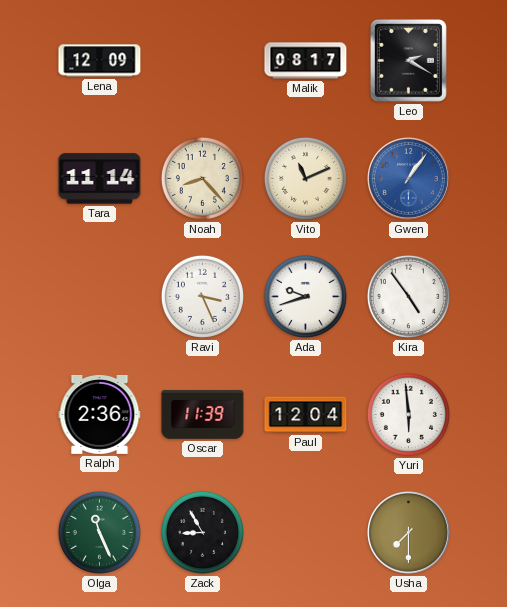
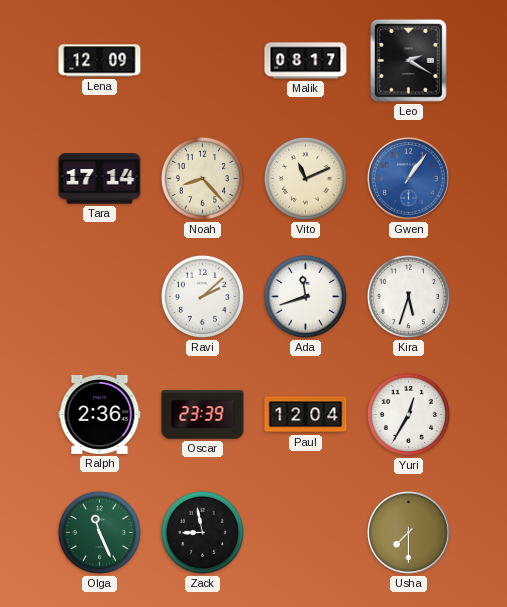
Tara: 11:14 -> 17:14
Ravi: 3:26 -> 2:08
Ada: 9:42 -> 11:42
Kira: 4:54 -> 5:33
Oscar: 11:39 -> 23:39
Yuri: 5:59 -> 12:35
Zack: 8:55 -> 8:58
